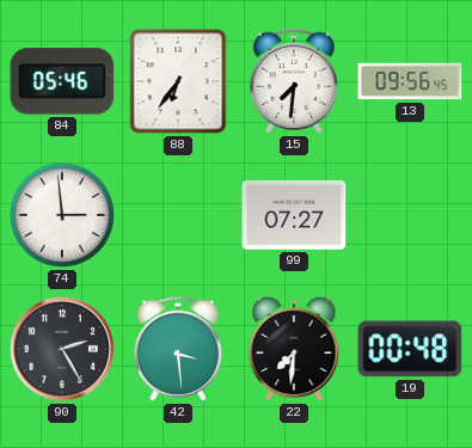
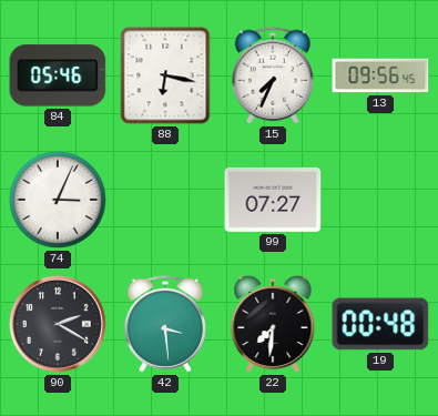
88: 6:36 -> 6:17
15: 7:31 -> 7:34
74: 2:59 -> 3:04
90: 2:25 -> 2:20
